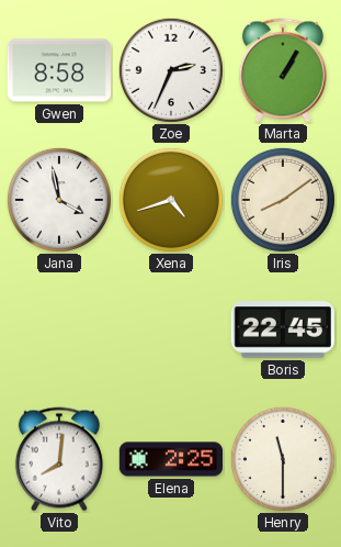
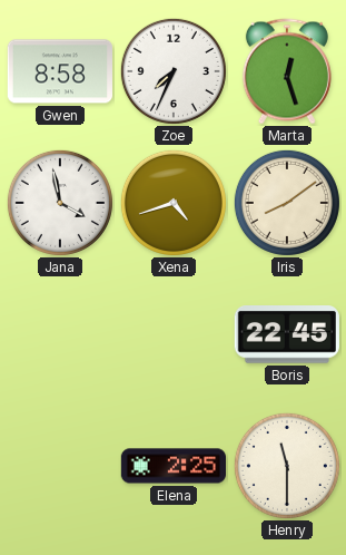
Zoe: 2:34 -> 7:34
Marta: 1:05 -> 12:27
Vito: 8:01 -> none
